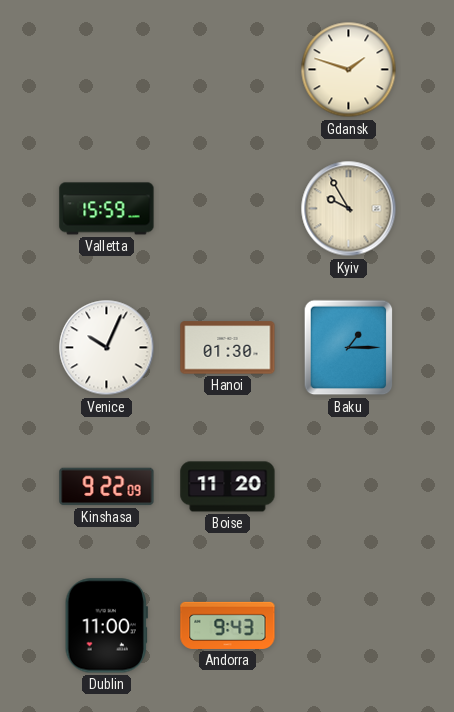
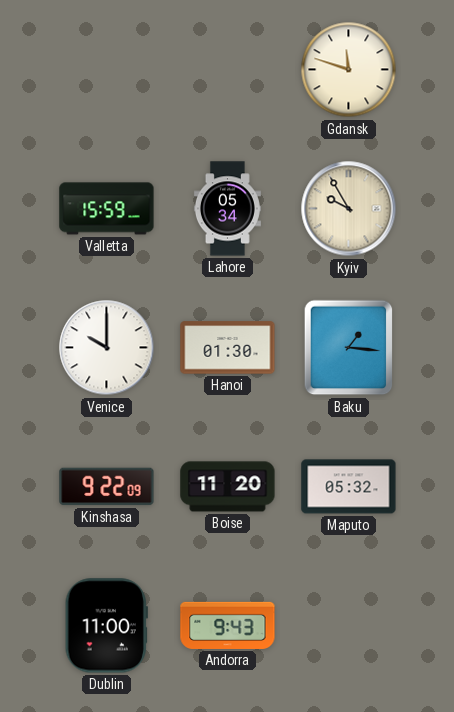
Gdansk: 1:48 -> 11:48
Lahore: none -> 05:34
Venice: 10:04 -> 10:00
Baku: 1:15 -> 1:16
Maputo: none -> 05:32
